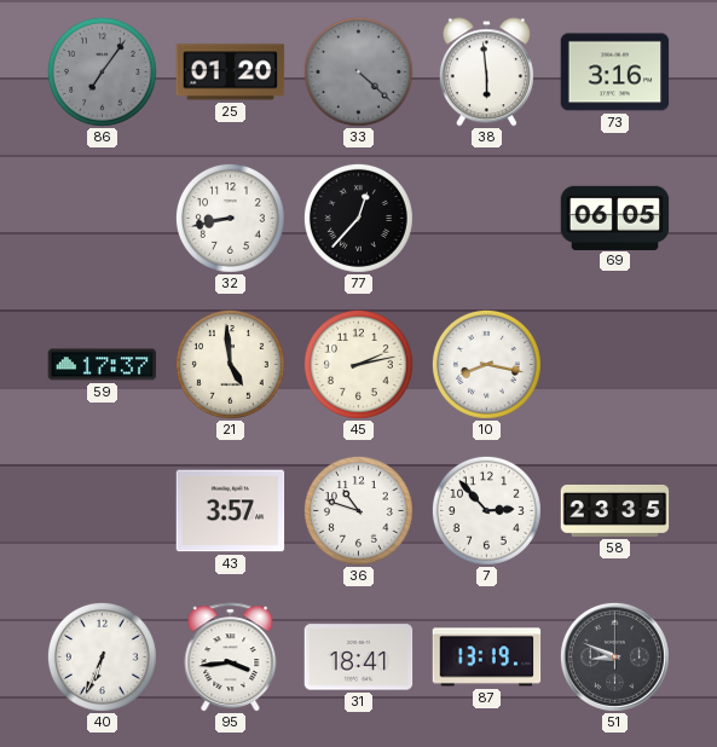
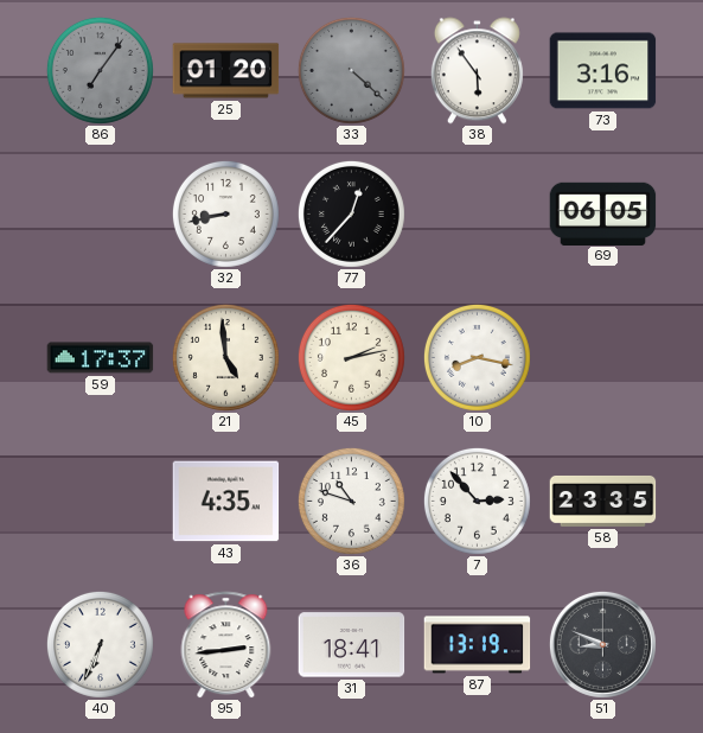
38: 5:59 -> 5:54
43: 3:57 -> 4:35
95: 3:44 -> 2:44
